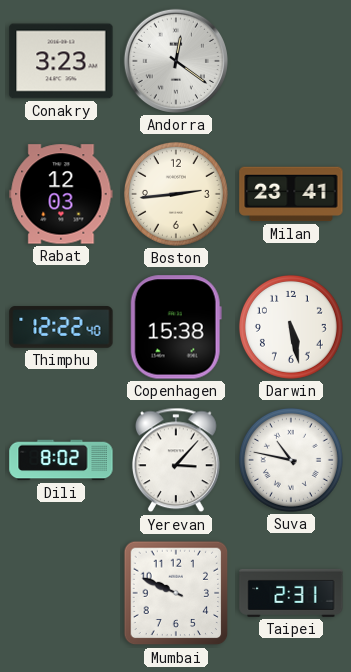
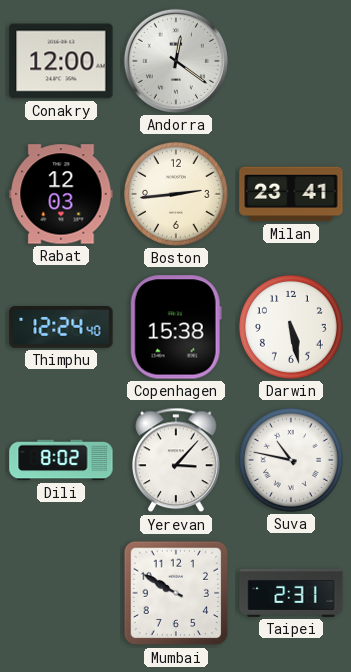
Conakry: 3:23 -> 12:00
Thimphu: 12:22 -> 12:24
Mumbai: 9:49 -> 9:50
